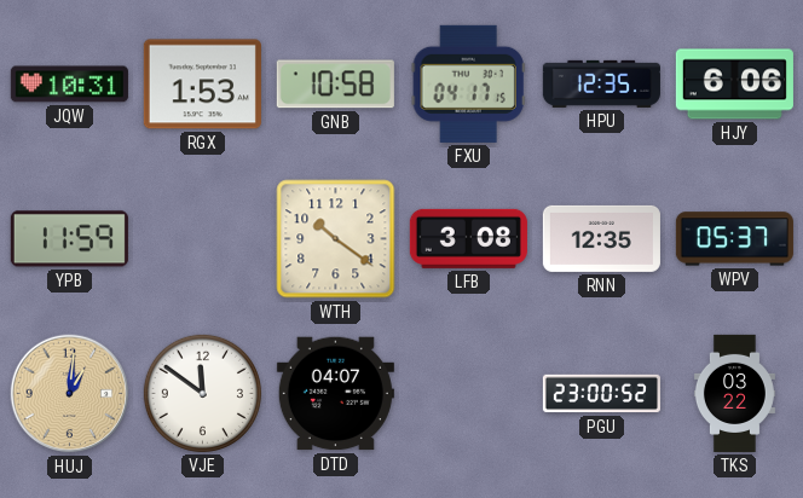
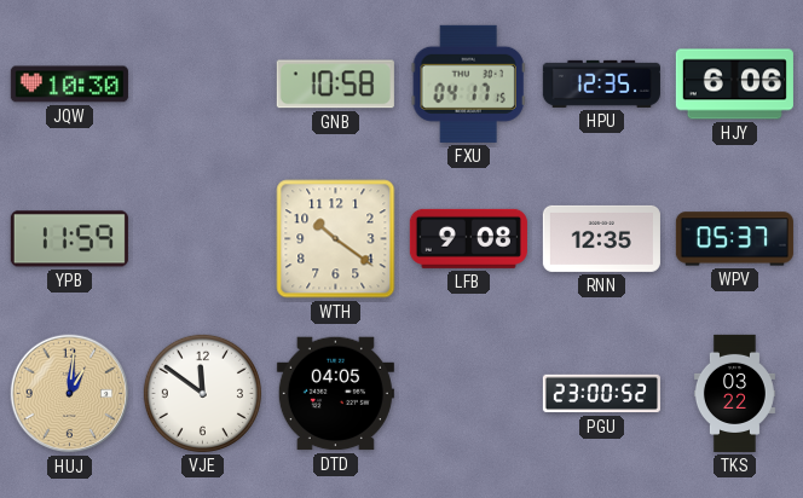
JQW: 10:31 -> 10:30
RGX: 1:53 -> none
LFB: 3:08 -> 9:08
DTD: 04:07 -> 04:05
